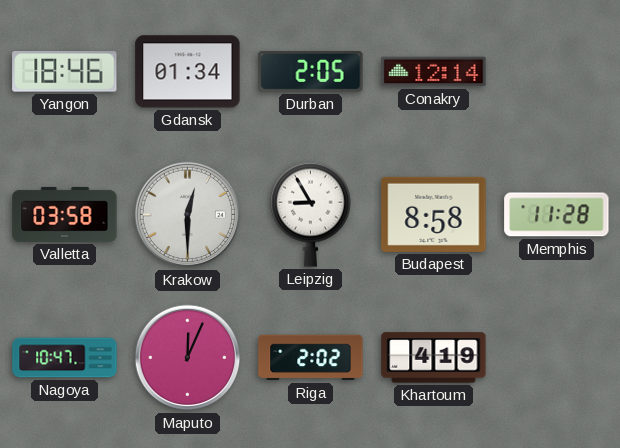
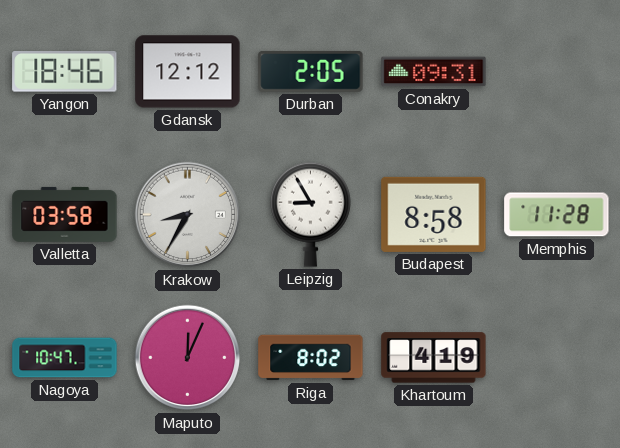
Gdansk: 01:34 -> 12:12
Conakry: 12:14 -> 09:31
Krakow: 12:30 -> 8:35
Riga: 2:02 -> 8:02
